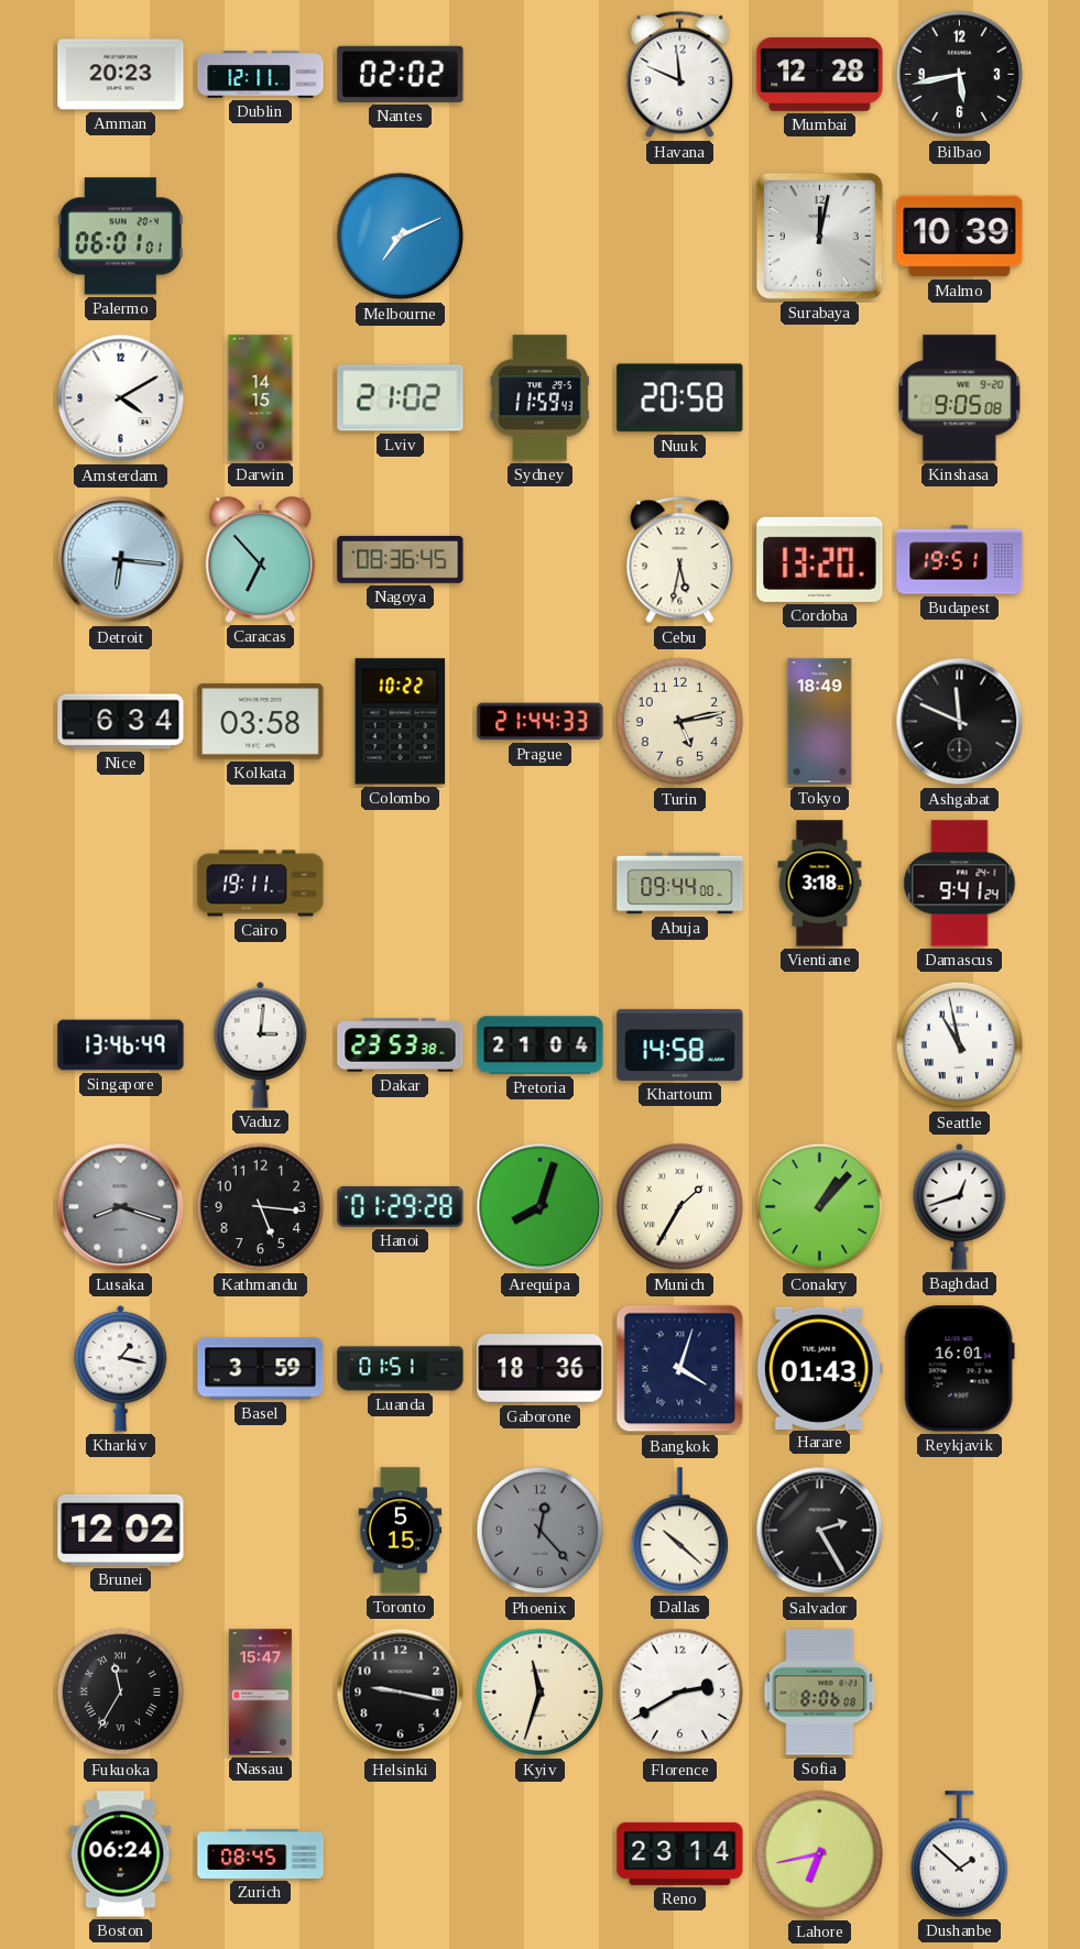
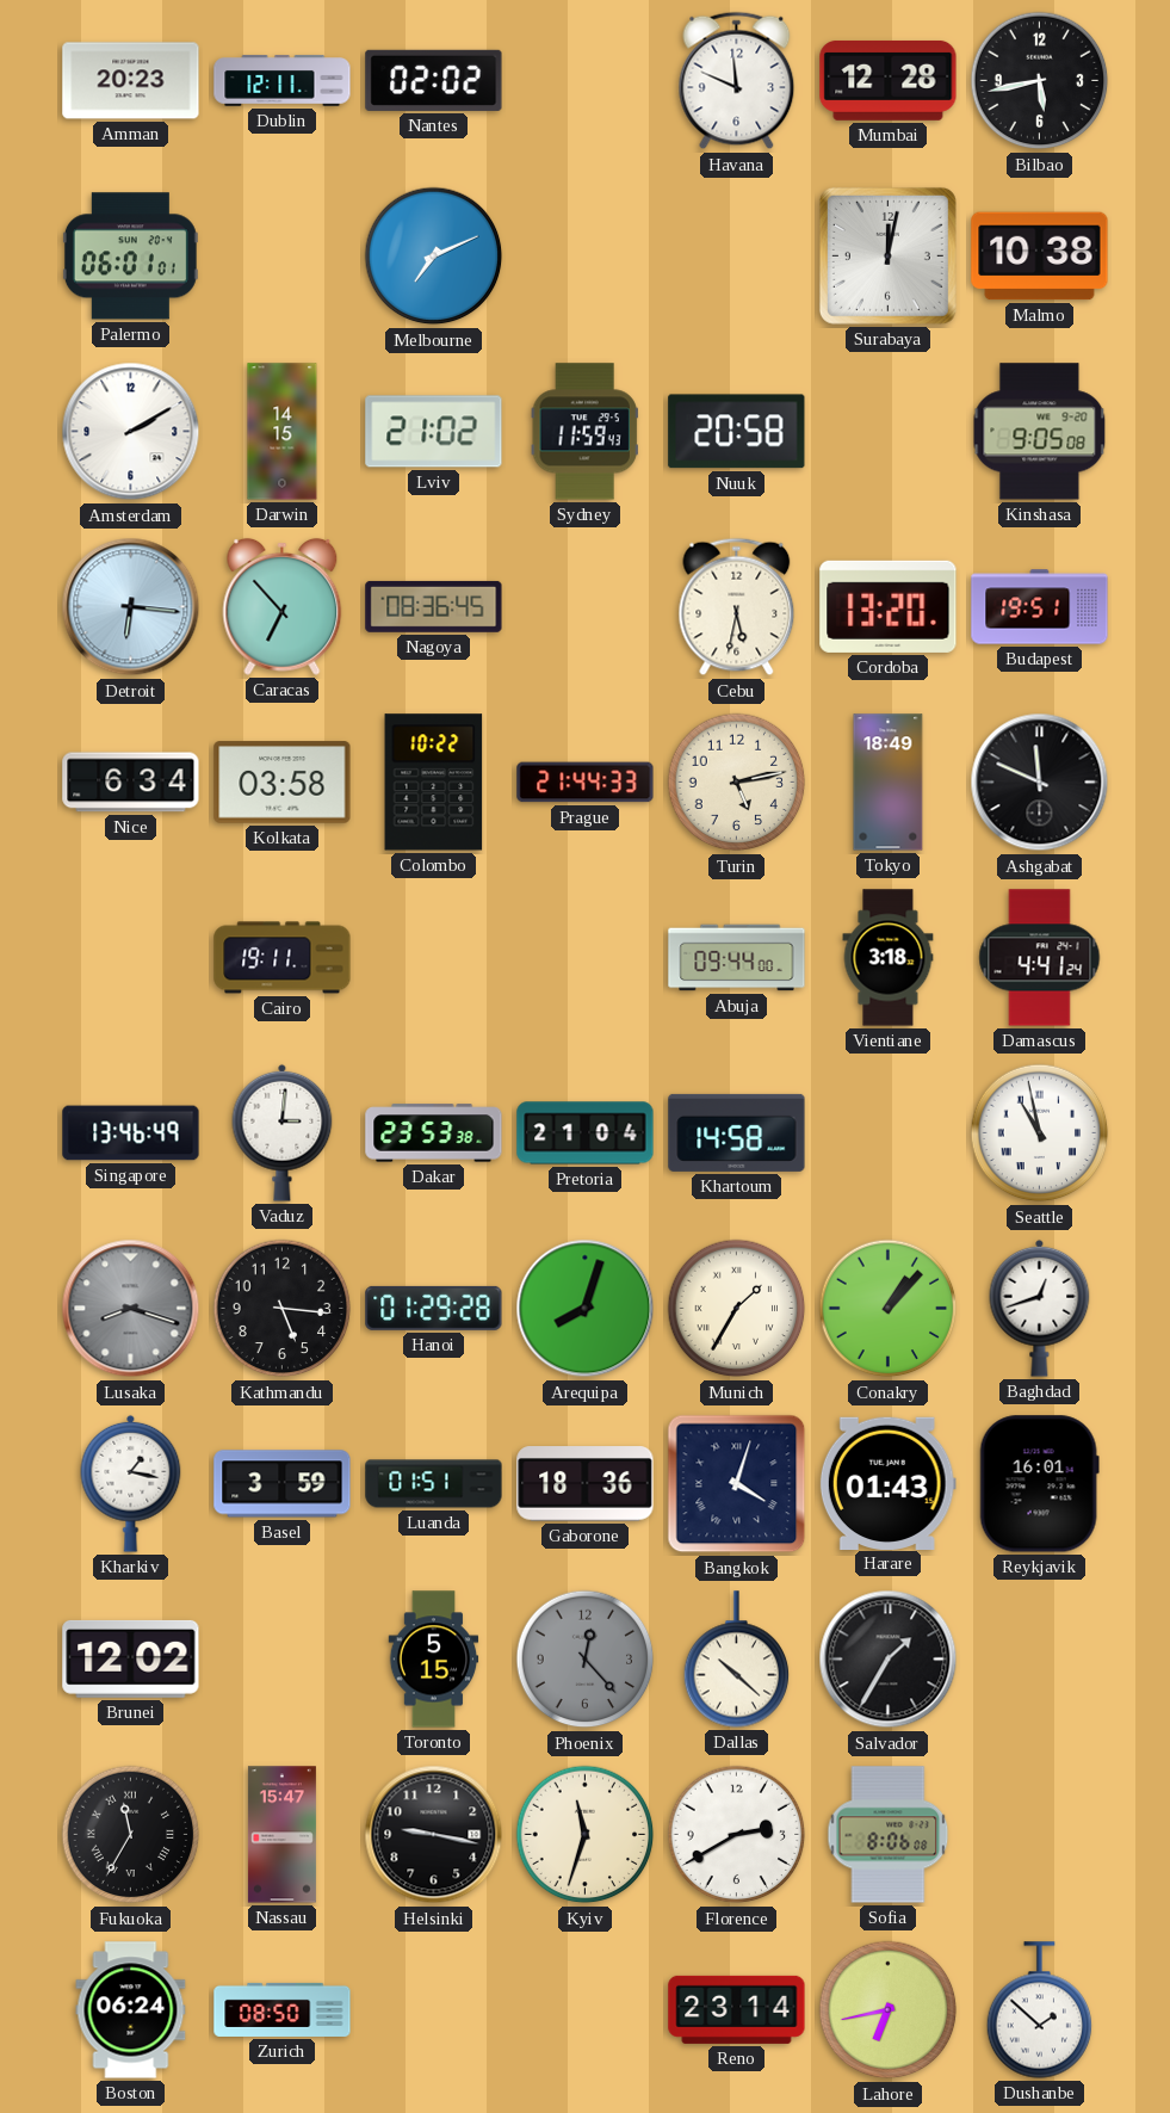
Malmo: 10:39 -> 10:38
Amsterdam: 4:10 -> 2:10
Damascus: 9:41 -> 4:41
Salvador: 2:25 -> 1:35
Zurich: 08:45 -> 08:50
